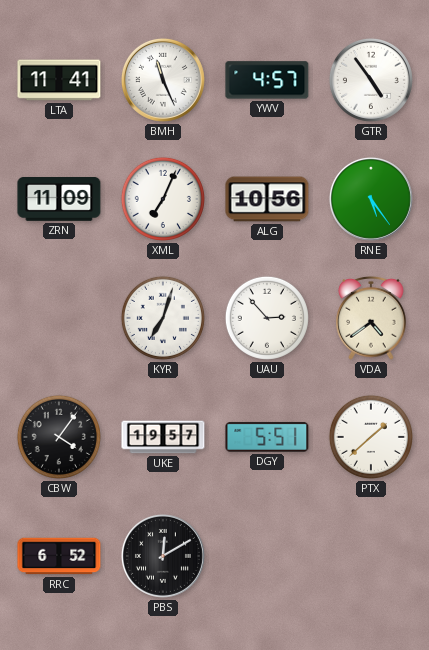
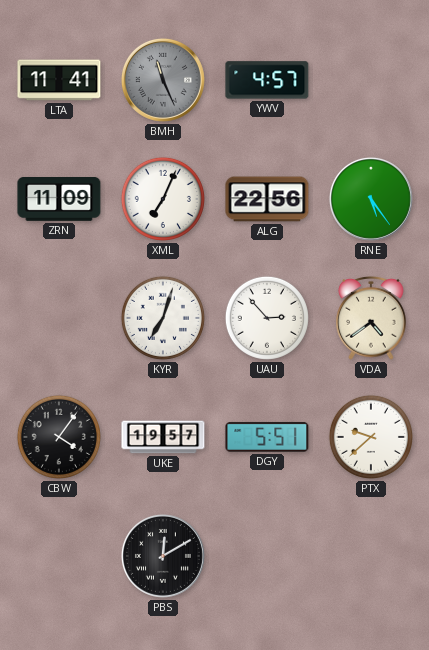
BMH dial: white -> grey
GTR: 4:54 -> none
ALG: 10:56 -> 22:56
PTX: 1:38 -> 9:38
RRC: 6:52 -> none
